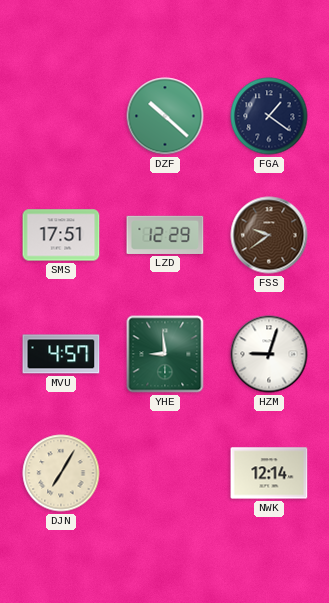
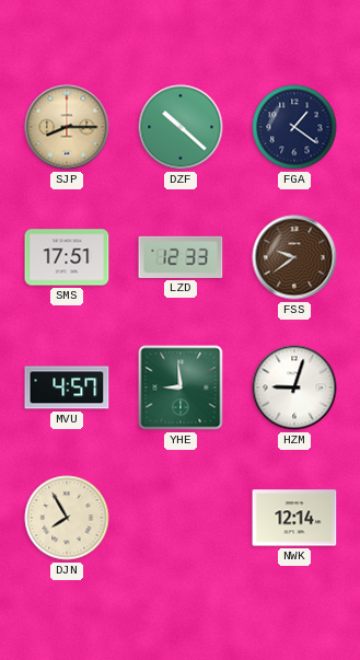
SJP: none -> 8:15
LZD: 12:29 -> 12:33
DJN: 7:05 -> 7:55
